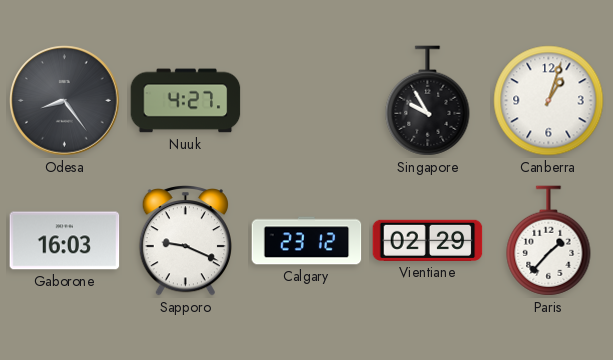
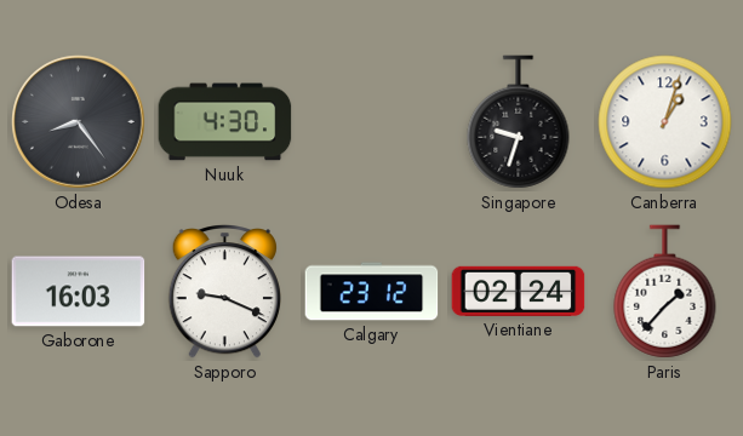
Nuuk: 4:27 -> 4:30
Singapore: 9:55 -> 9:33
Vientiane: 02:29 -> 02:24
